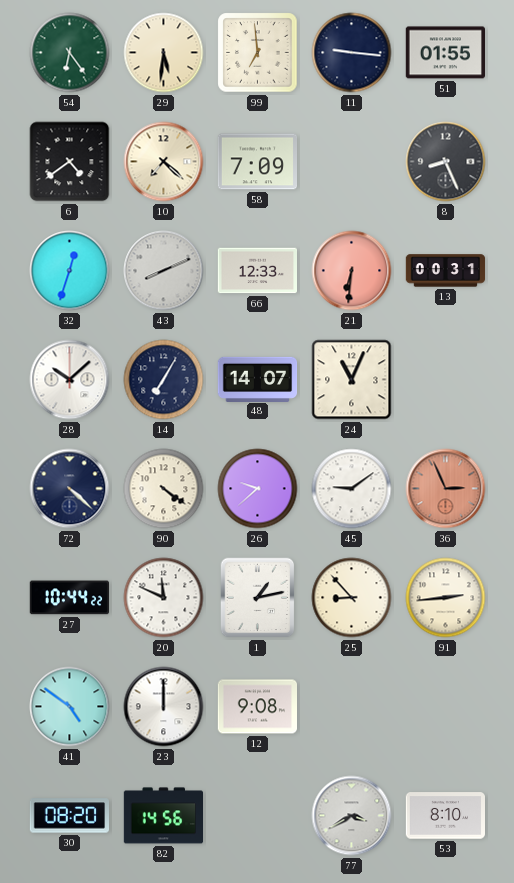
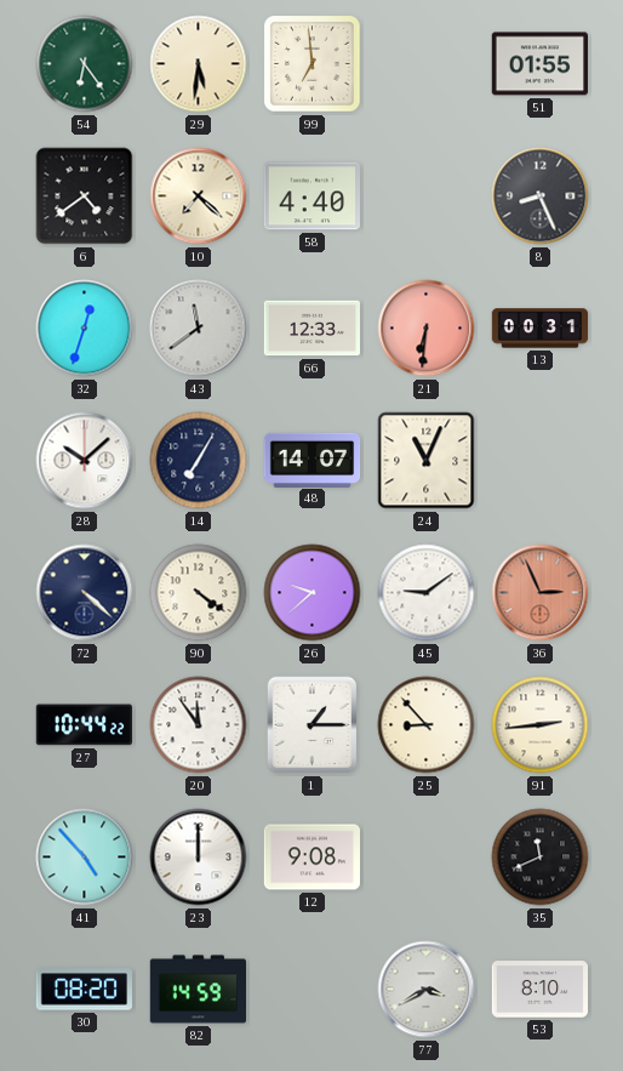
11: 9:16 -> none
58: 7:09 -> 4:40
43: 8:11 -> 11:39
20: 11:49 -> 11:54
1: 1:13 -> 1:15
41: 4:51 -> 4:53
35: none -> 11:41
82: 14:56 -> 14:59
